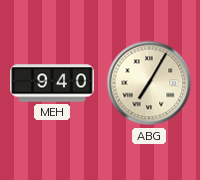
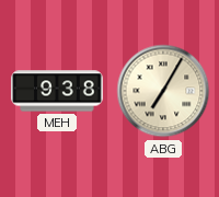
MEH: 9:40 -> 9:38
